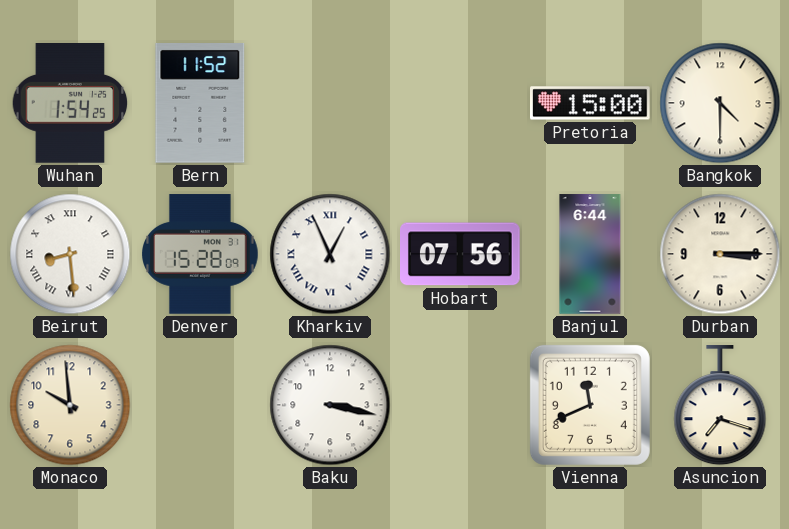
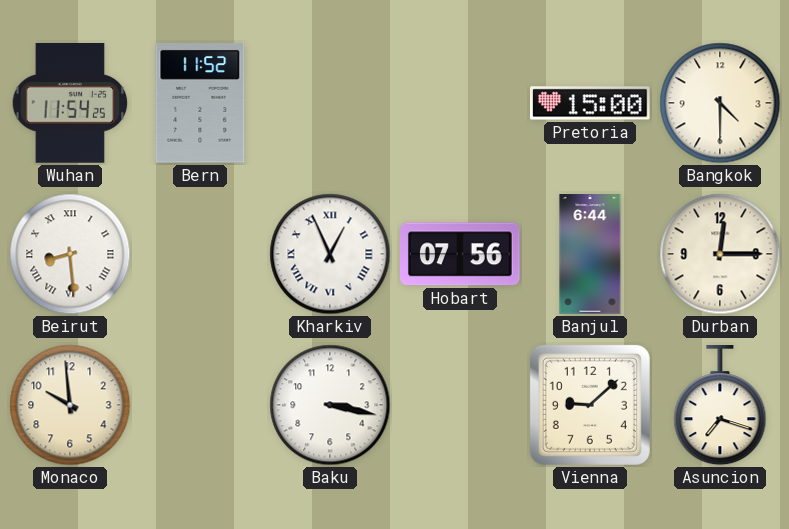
Wuhan: 1:54 -> 11:54
Denver: 15:28 -> none
Durban: 3:15 -> 12:15
Vienna: 11:41 -> 9:08
